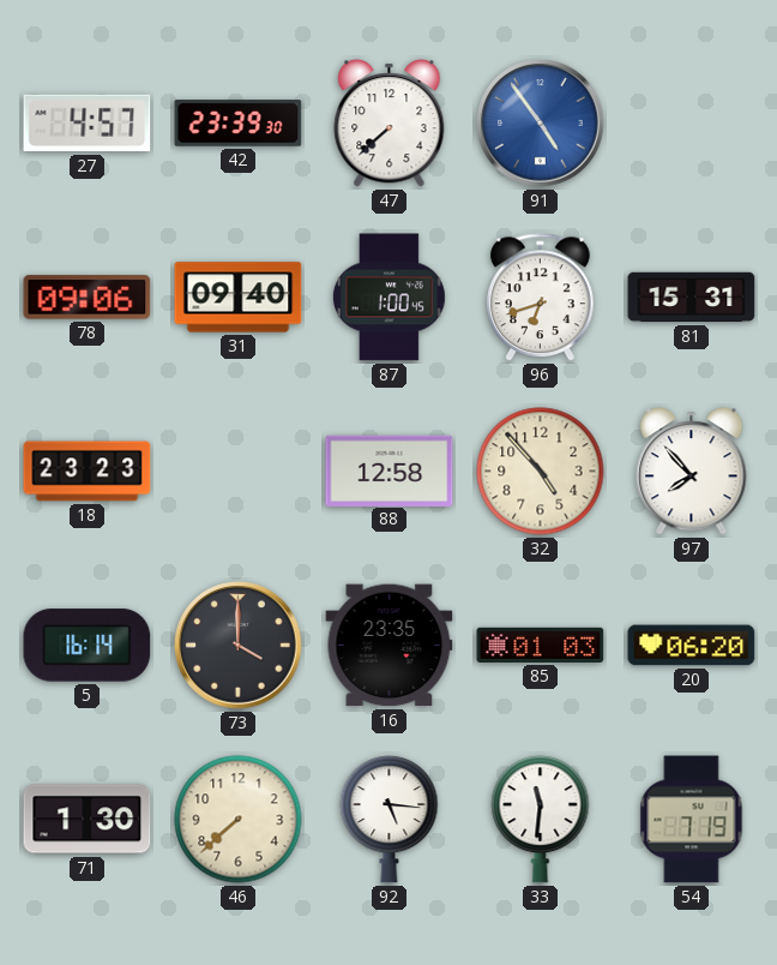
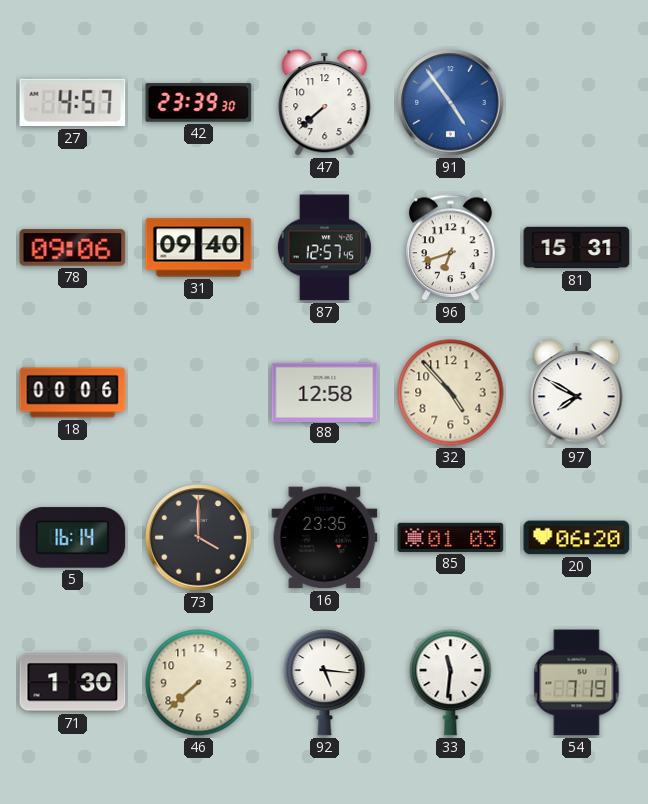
87: 1:00 -> 12:57
18: 23:23 -> 00:06
97: 7:53 -> 7:50
